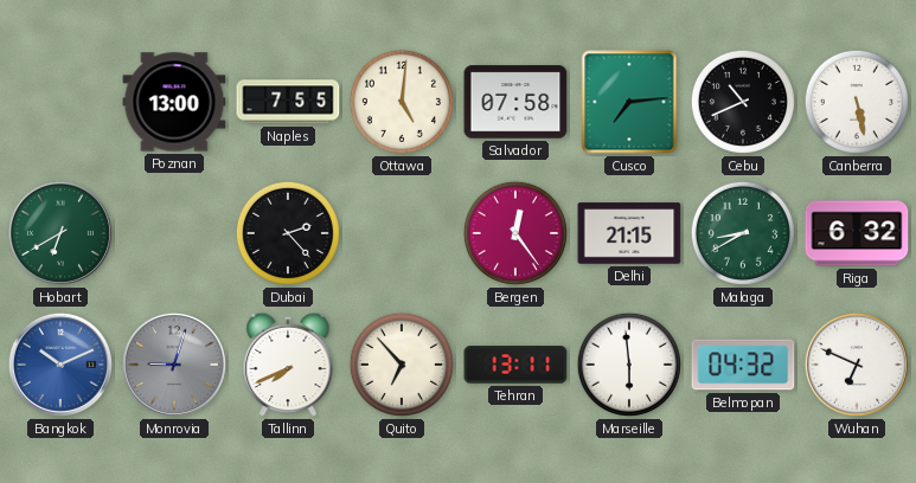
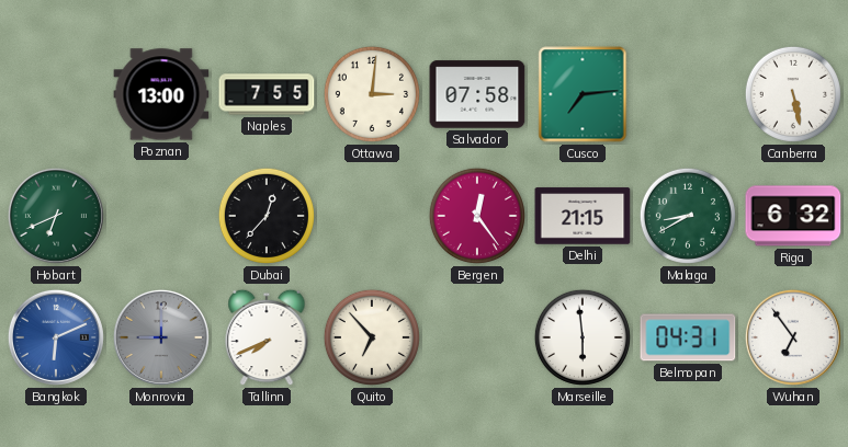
Ottawa: 5:01 -> 3:01
Cebu: 10:41 -> none
Hobart: 6:40 -> 6:41
Dubai: 2:23 -> 12:37
Bangkok: 10:11 -> 6:11
Monrovia: 9:03 -> 9:00
Tehran: 13:11 -> none
Belmopan: 04:32 -> 04:31
Wuhan: 6:49 -> 6:54
